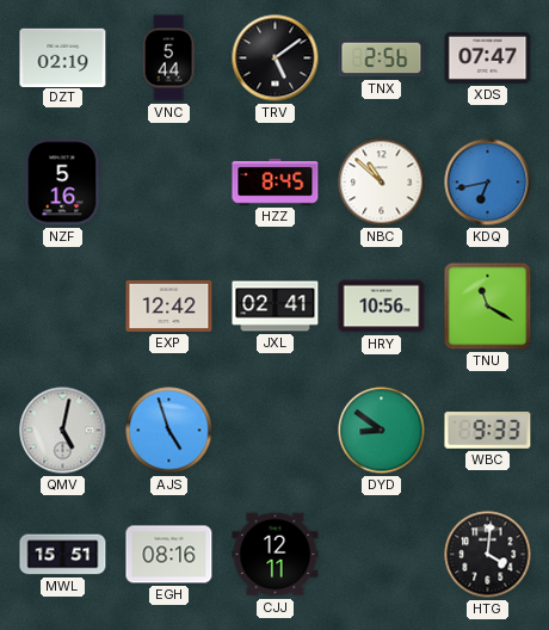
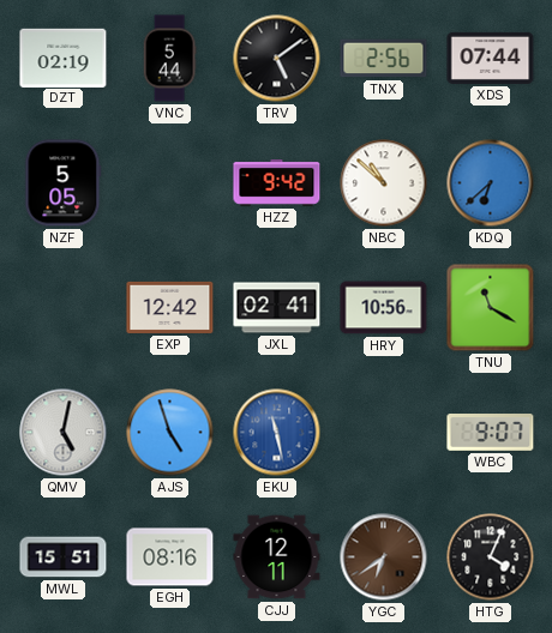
XDS: 07:47 -> 07:44
NZF: 5:16 -> 5:05
HZZ: 8:45 -> 9:42
KDQ: 6:43 -> 6:38
EKU: none -> 11:28
DYD: 8:51 -> none
WBC: 9:33 -> 9:07
YGC: none -> 6:39
HTG: 4:01 -> 4:04
